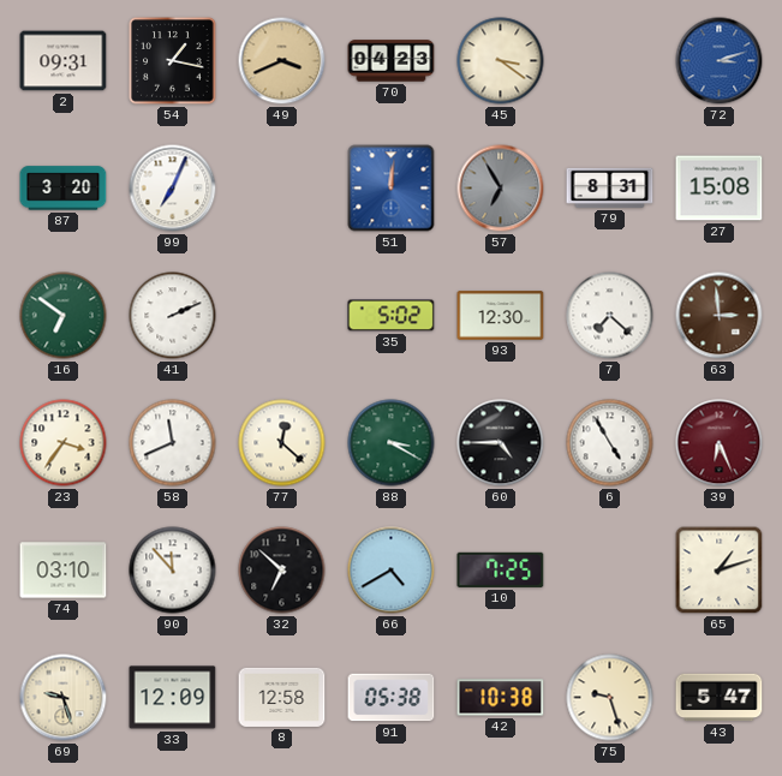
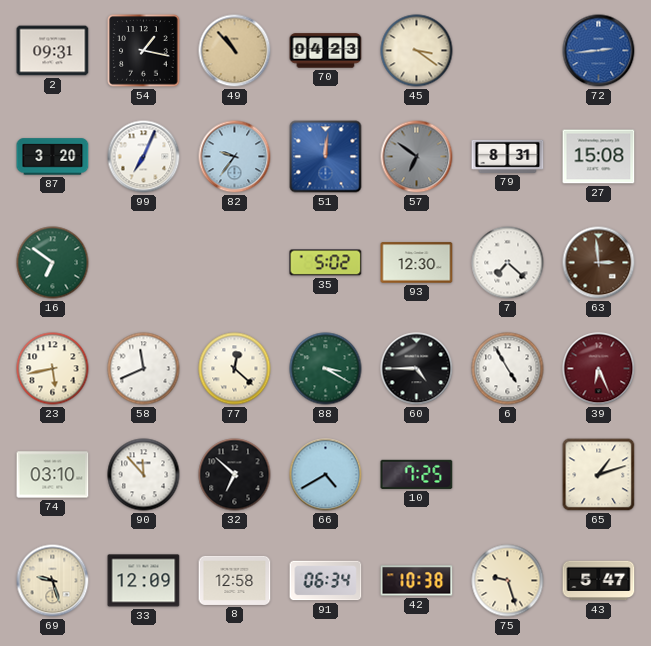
49: 3:41 -> 10:53
72: 3:12 -> 2:44
82: none -> 9:36
57: 6:55 -> 6:51
41: 2:11 -> none
23: 3:36 -> 5:43
91: 05:38 -> 06:34
